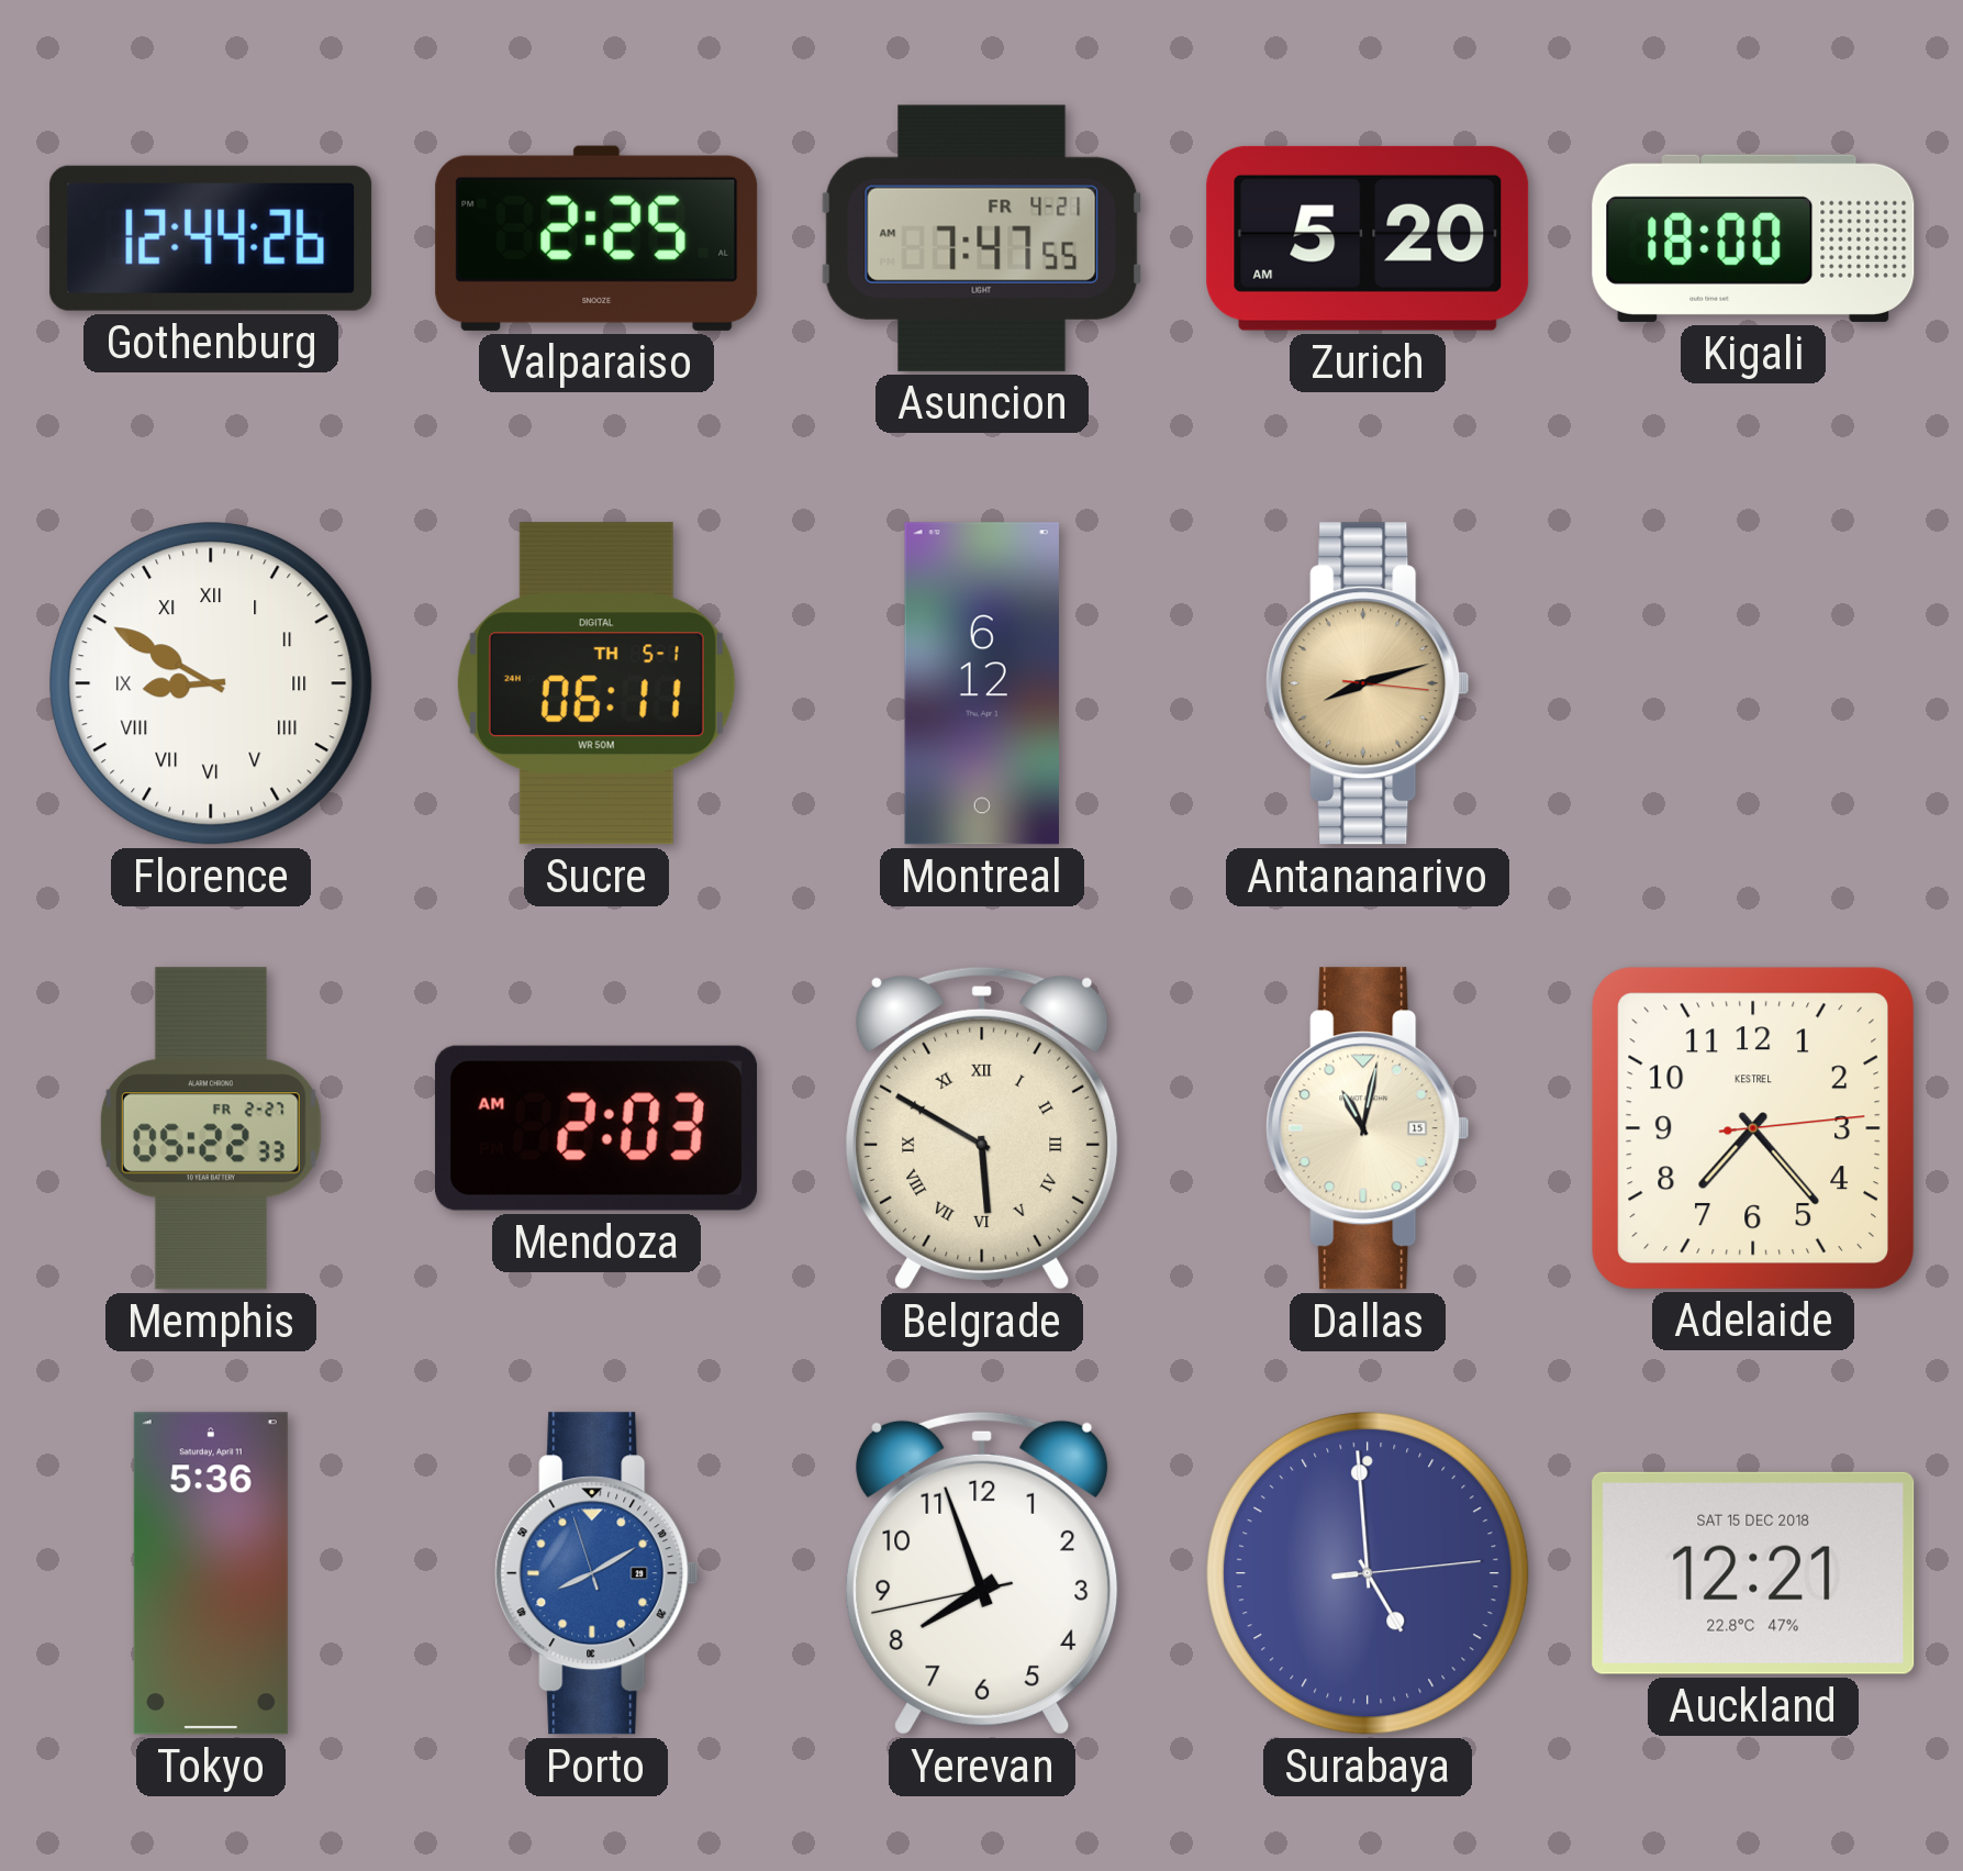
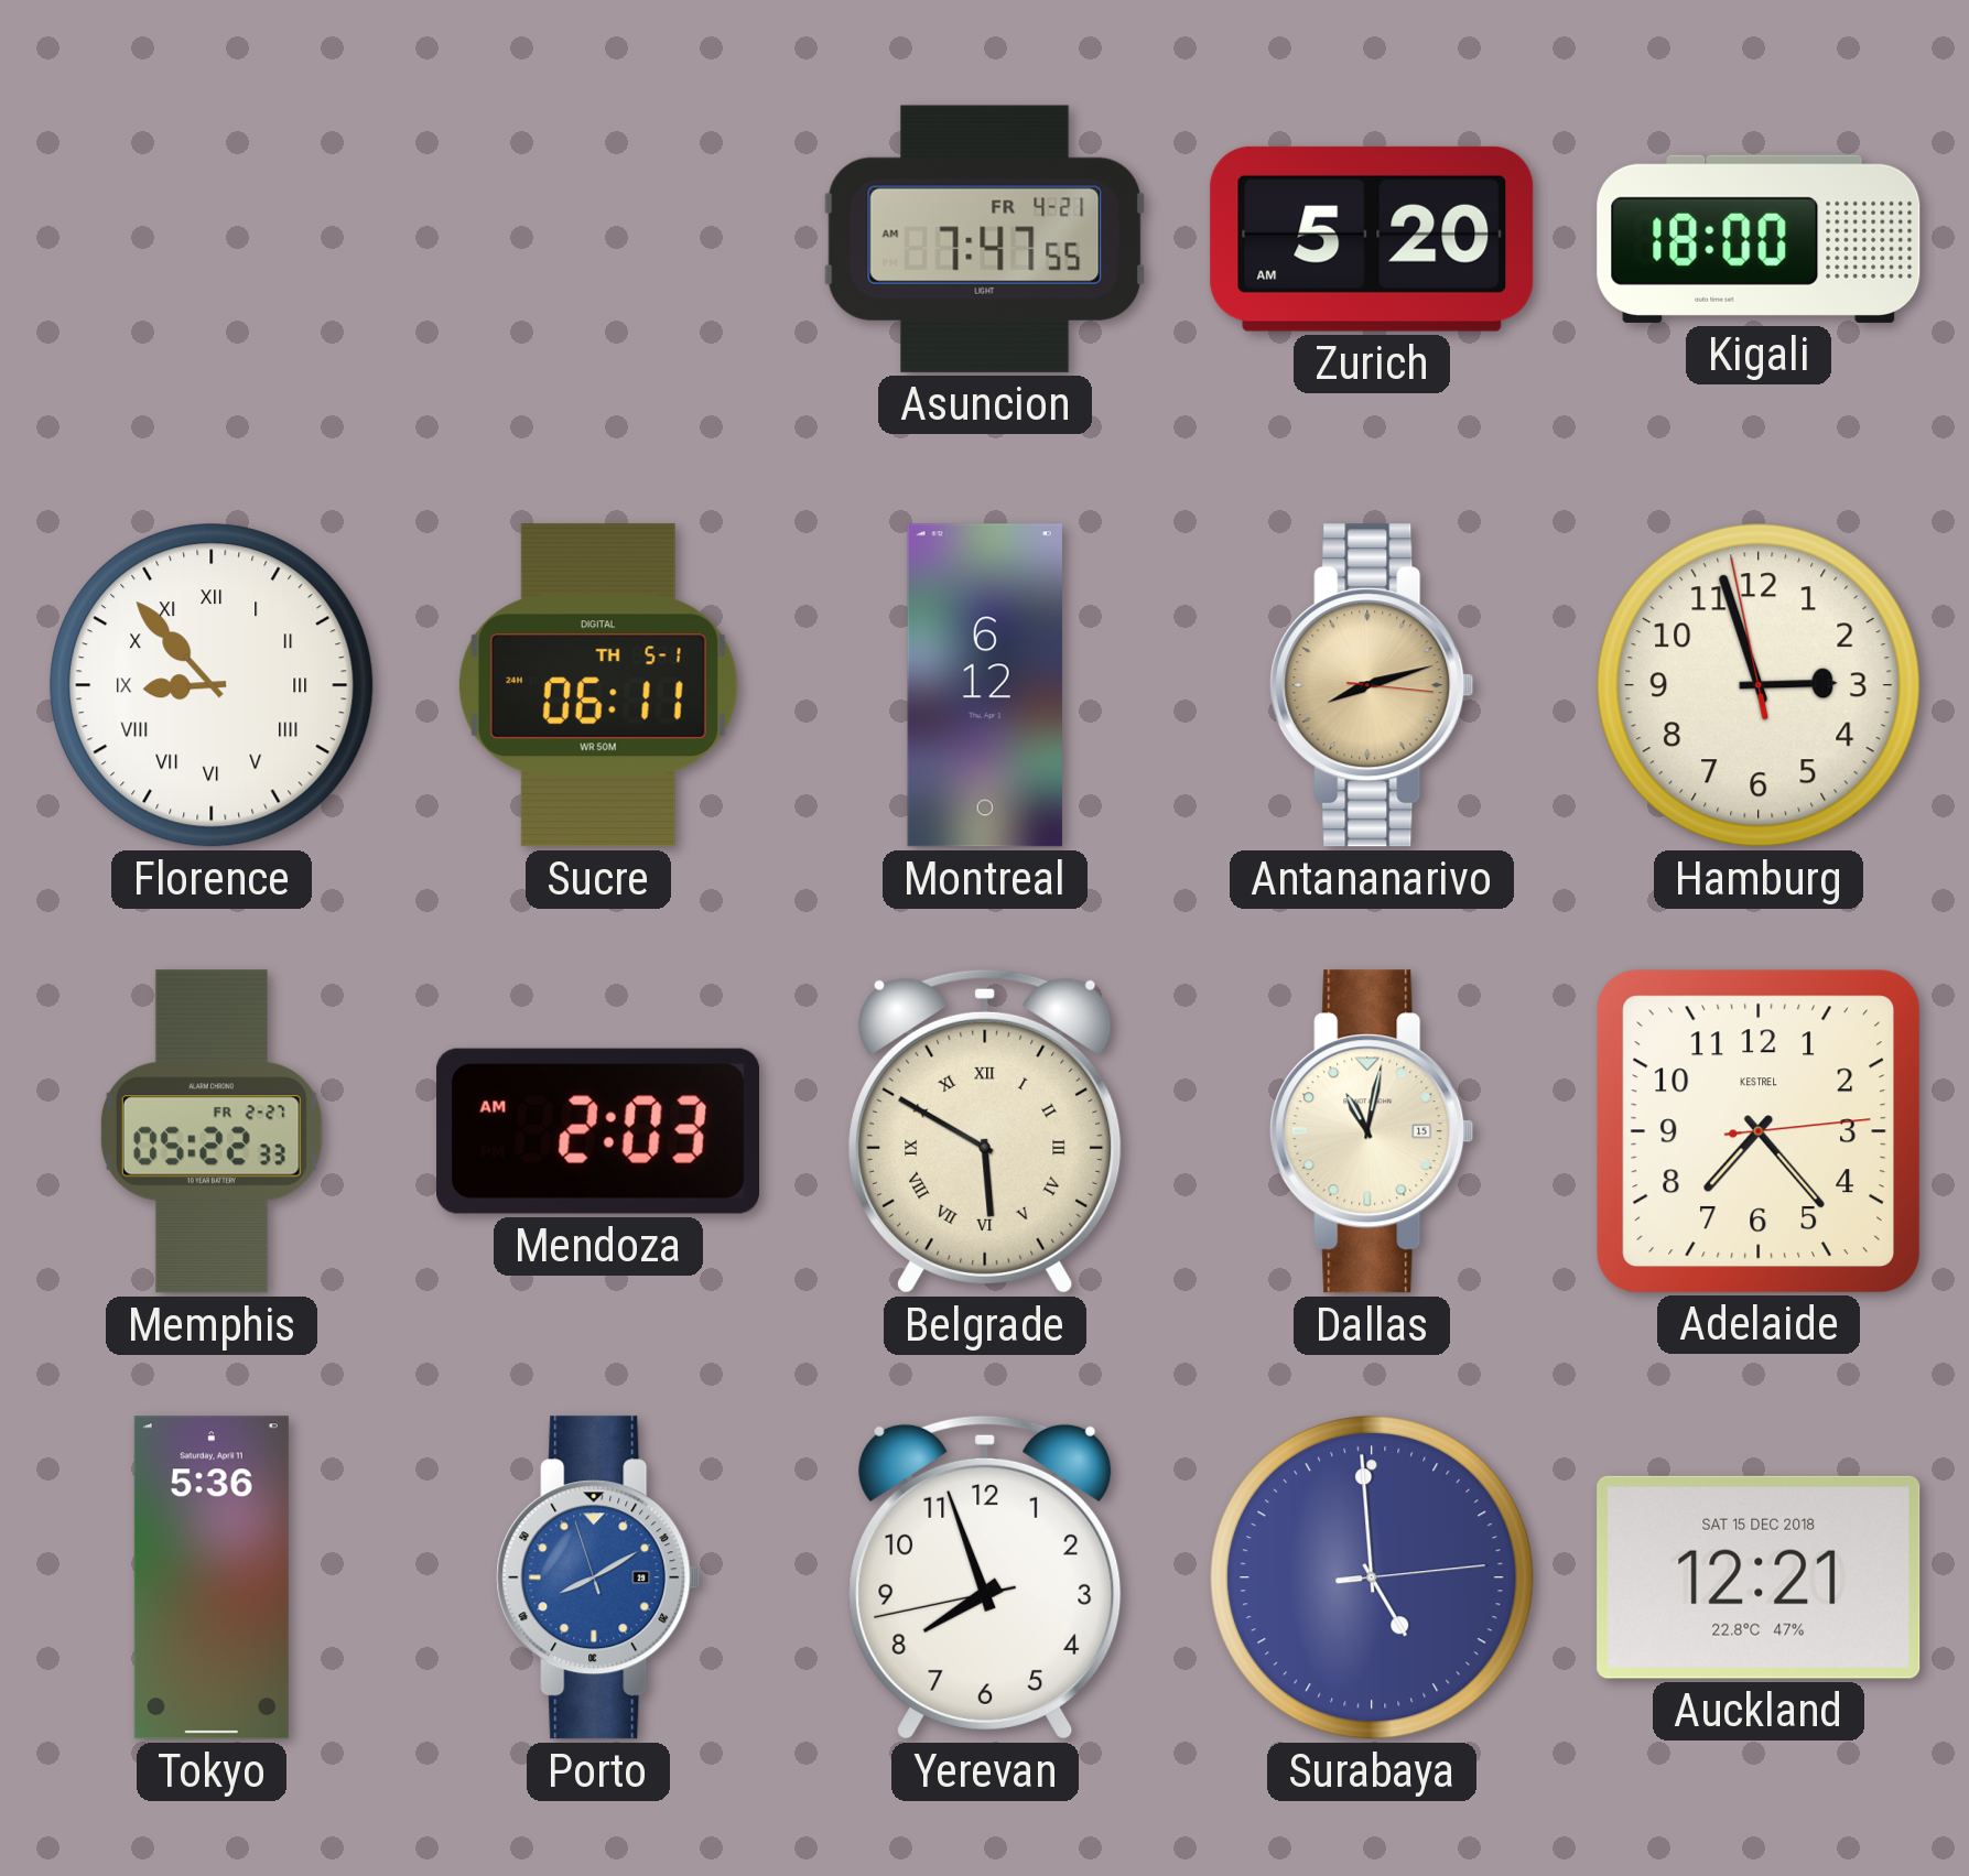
Gothenburg: 12:44 -> none
Valparaiso: 2:25 -> none
Florence: 8:50 -> 8:53
Hamburg: none -> 2:56
